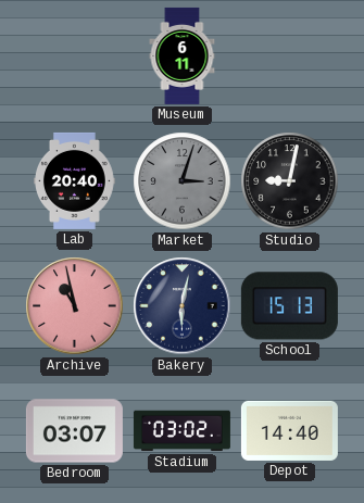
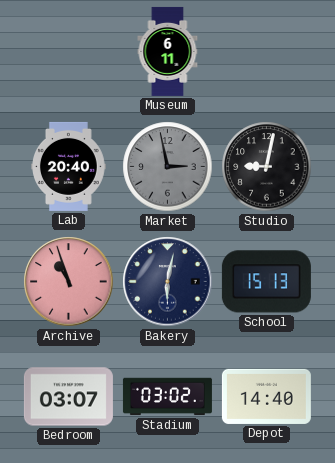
Market: 3:03 -> 2:58
Archive: 10:58 -> 10:57
